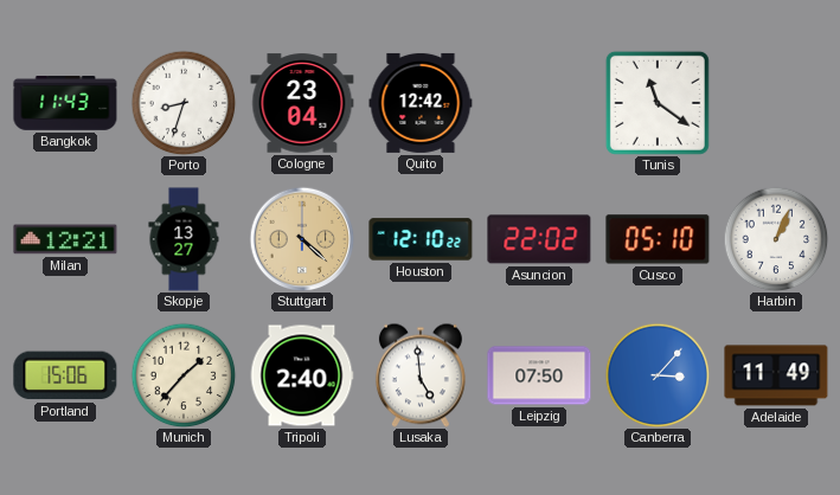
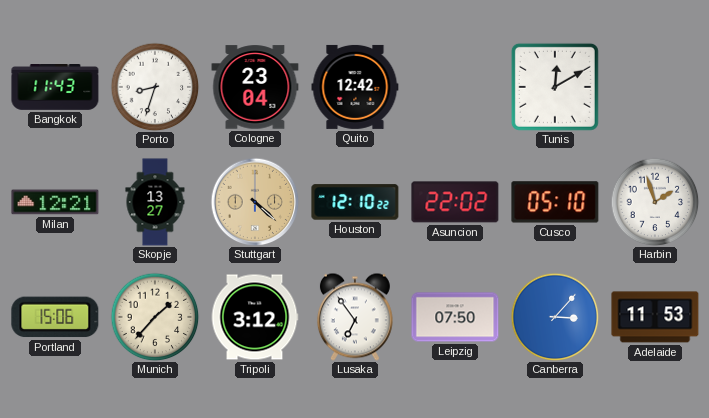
Tunis: 11:21 -> 12:10
Harbin: 1:04 -> 1:57
Tripoli: 2:40 -> 3:12
Lusaka: 4:59 -> 6:54
Adelaide: 11:49 -> 11:53
